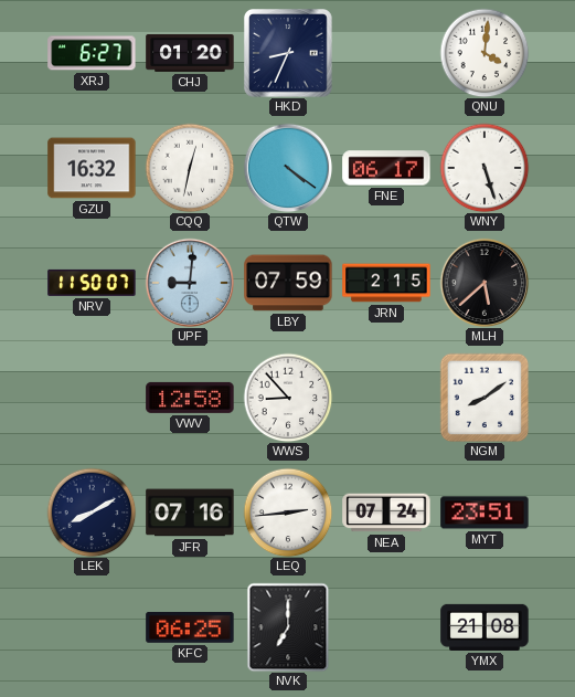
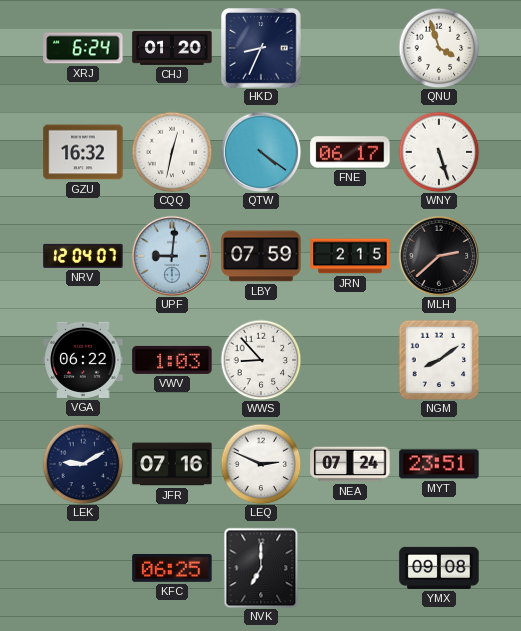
XRJ: 6:27 -> 6:24
QNU: 4:01 -> 3:57
NRV: 11:50 -> 12:04
MLH: 5:38 -> 2:38
VGA: none -> 06:22
VWV: 12:58 -> 1:03
LEK: 8:10 -> 9:10
LEQ: 2:44 -> 2:49
YMX: 21:08 -> 09:08
